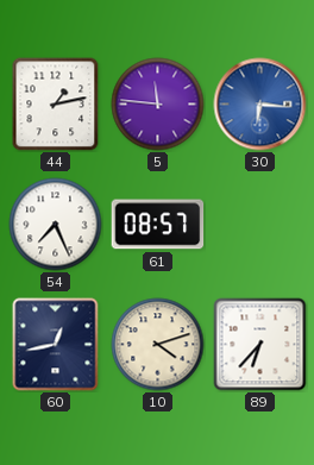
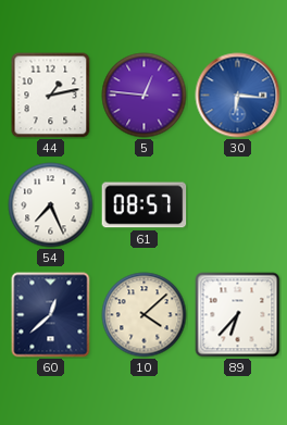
5: 11:46 -> 12:46
60: 12:43 -> 12:38
10: 4:12 -> 4:08
